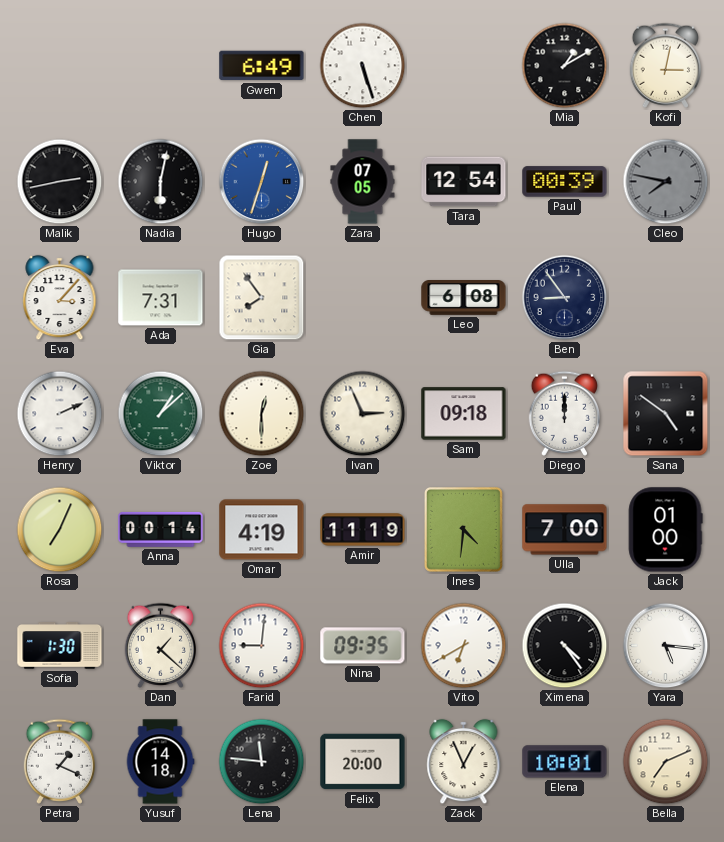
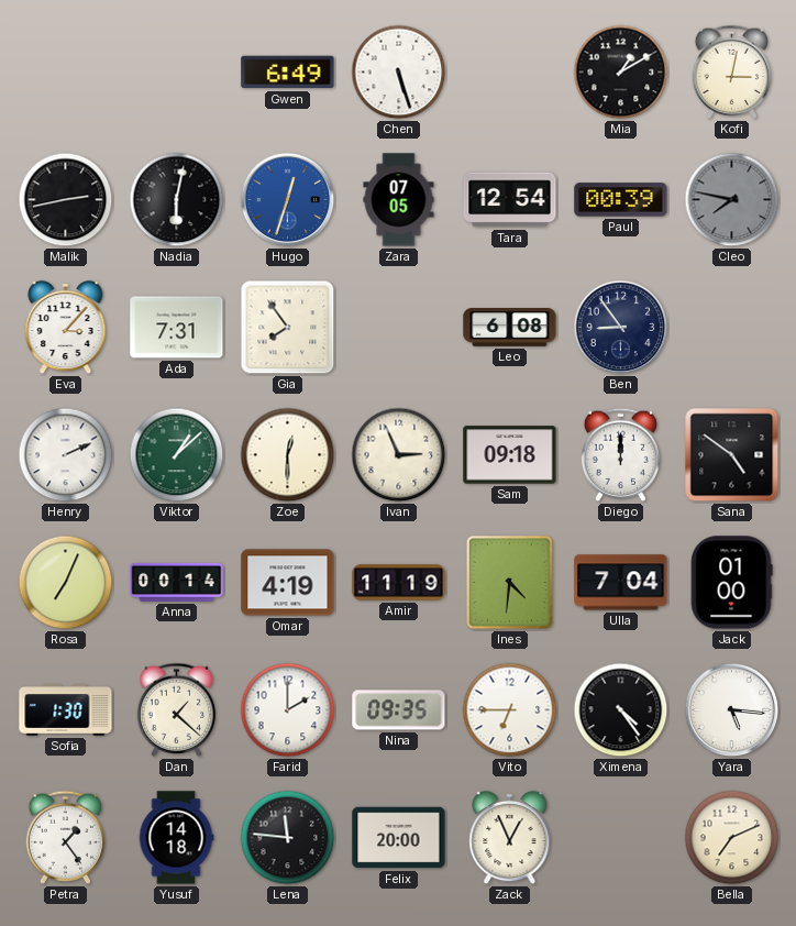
Ulla: 7:00 -> 7:04
Farid: 9:01 -> 2:00
Vito: 6:40 -> 6:45
Petra: 1:19 -> 1:24
Elena: 10:01 -> none
